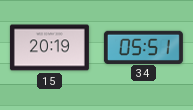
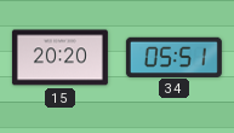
15: 20:19 -> 20:20
